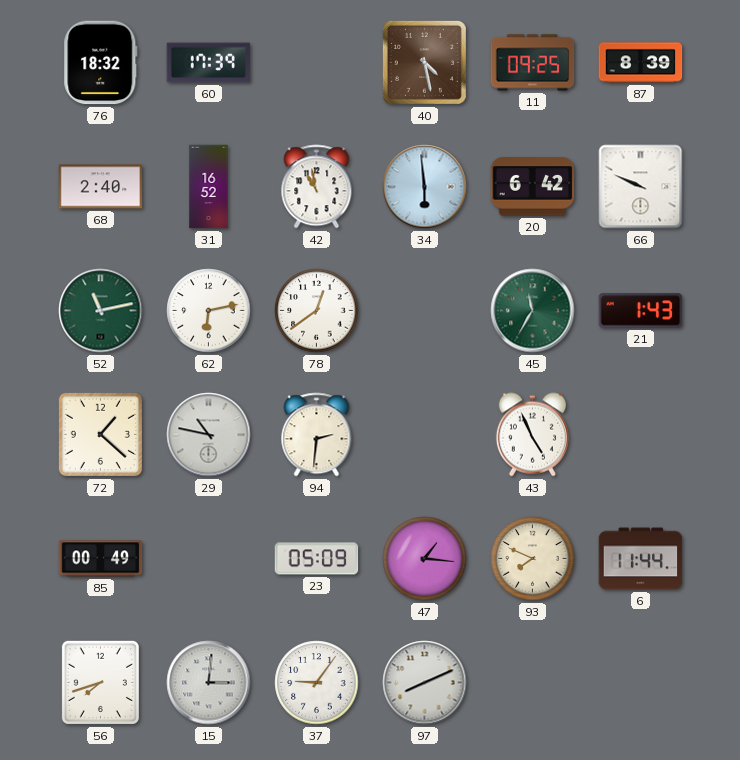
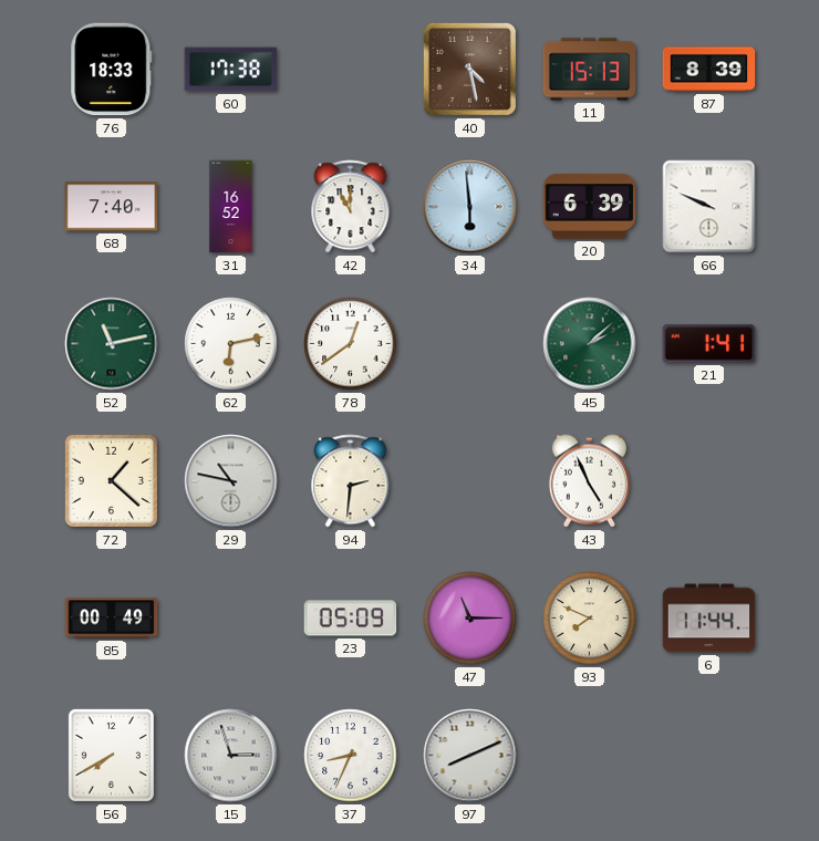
76: 18:32 -> 18:33
60: 17:39 -> 17:38
11: 09:25 -> 15:13
68: 2:40 -> 7:40
42: 10:58 -> 11:00
20: 6:42 -> 6:39
45: 11:35 -> 2:08
21: 1:43 -> 1:41
47: 1:16 -> 11:15
56: 7:42 -> 7:40
15: 3:01 -> 2:57
37: 9:06 -> 8:34
